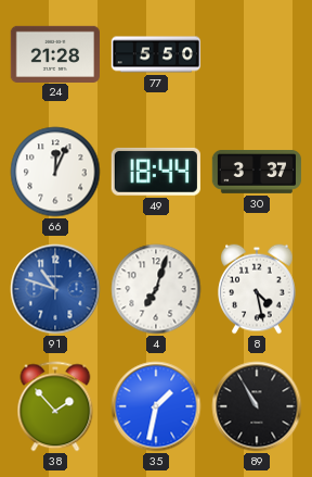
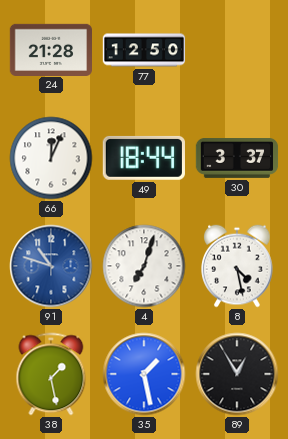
77: 5:50 -> 12:50
38: 1:53 -> 1:28
35: 1:32 -> 1:28
89: 10:55 -> 12:55
